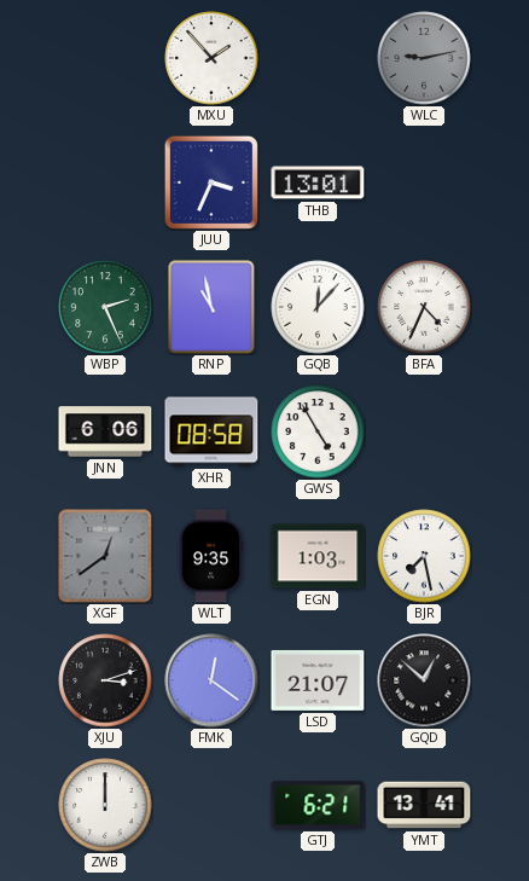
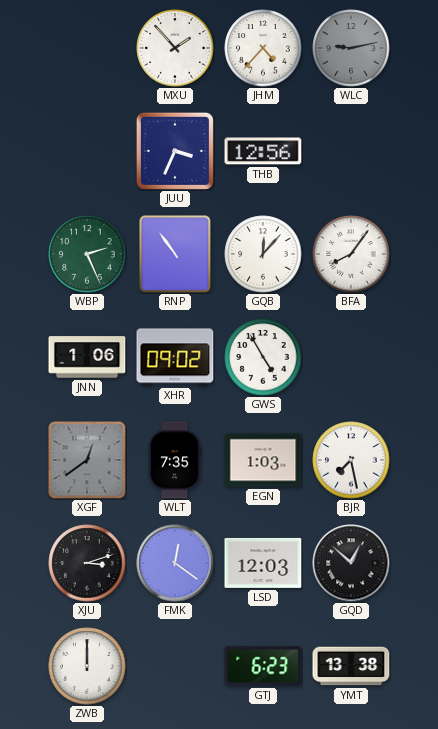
JHM: none -> 4:37
THB: 13:01 -> 12:56
RNP: 10:58 -> 10:54
BFA: 4:34 -> 8:06
JNN: 6:06 -> 1:06
XHR: 08:58 -> 09:02
WLT: 9:35 -> 7:35
LSD: 21:07 -> 12:03
GTJ: 6:21 -> 6:23
YMT: 13:41 -> 13:38
